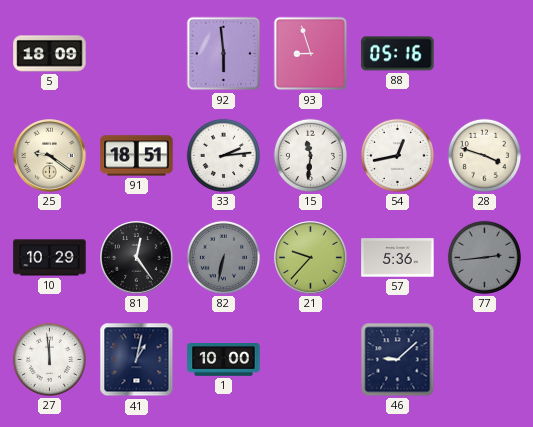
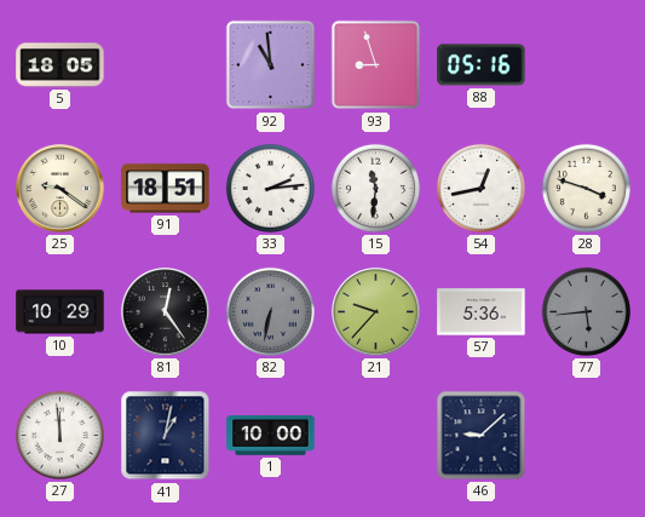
5: 18:09 -> 18:05
92: 5:59 -> 10:59
77: 2:44 -> 5:44
